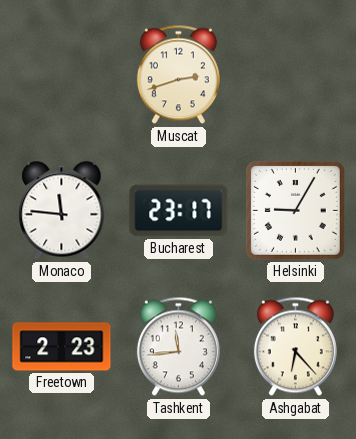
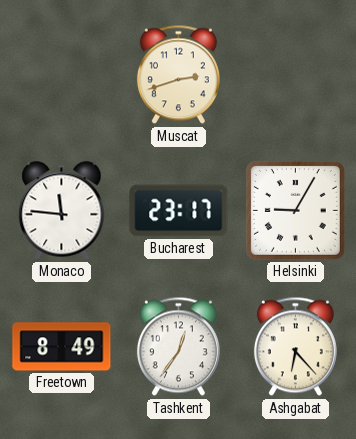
Freetown: 2:23 -> 8:49
Tashkent: 11:44 -> 12:36
